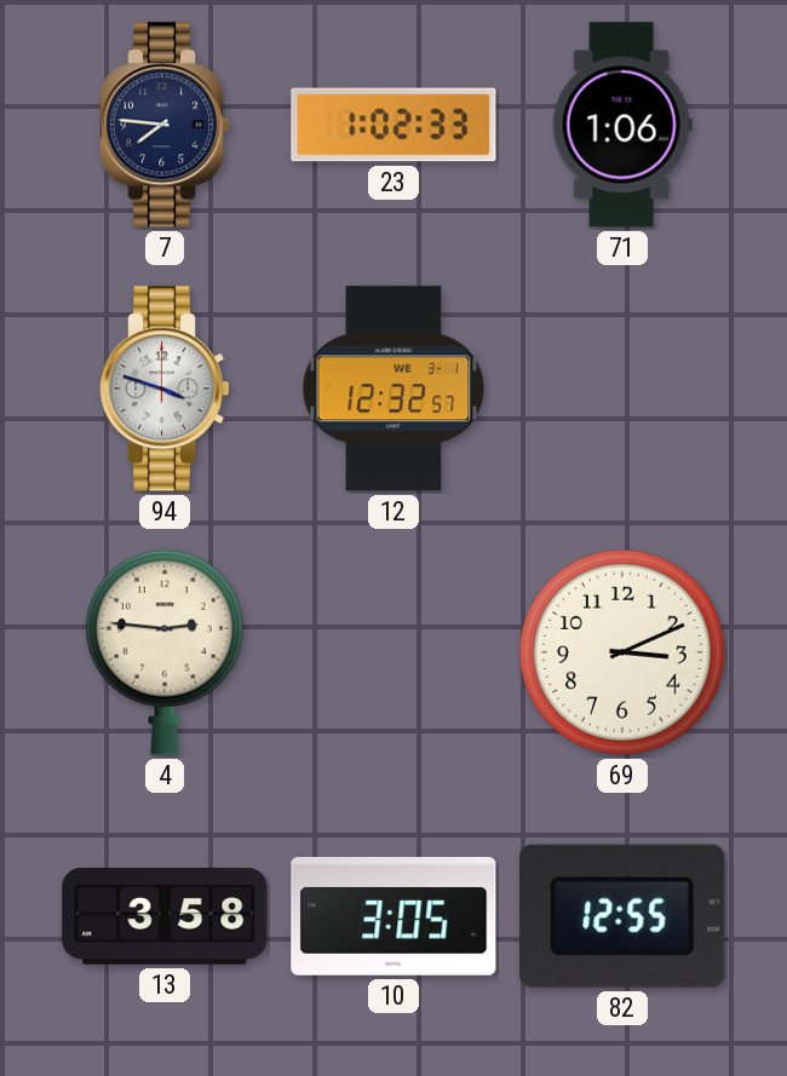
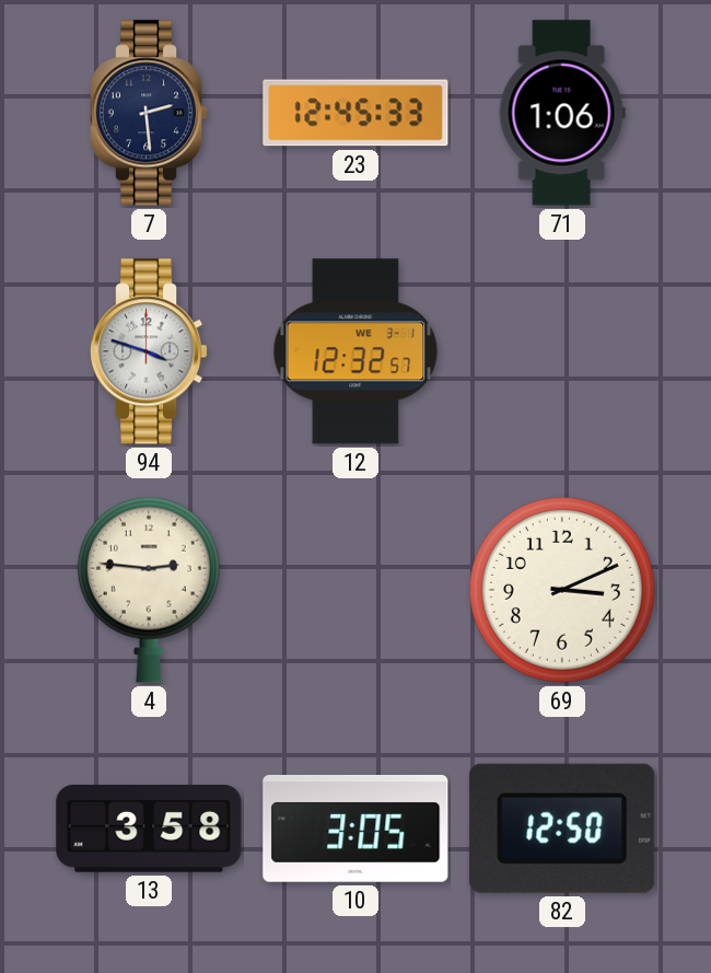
7: 7:46 -> 2:29
23: 1:02 -> 12:45
82: 12:55 -> 12:50
